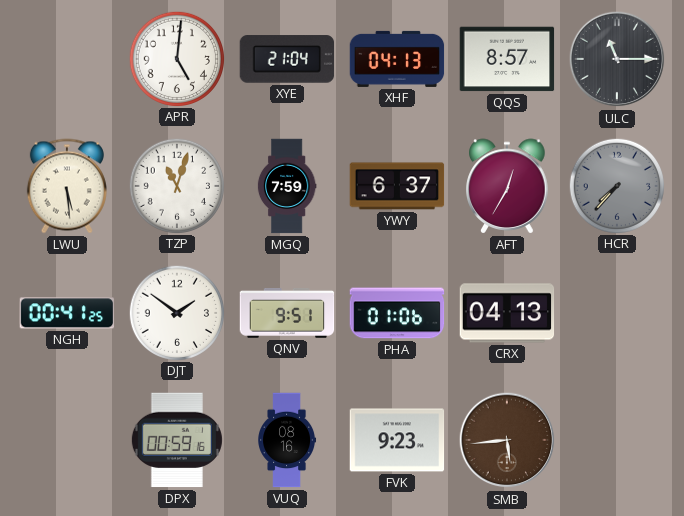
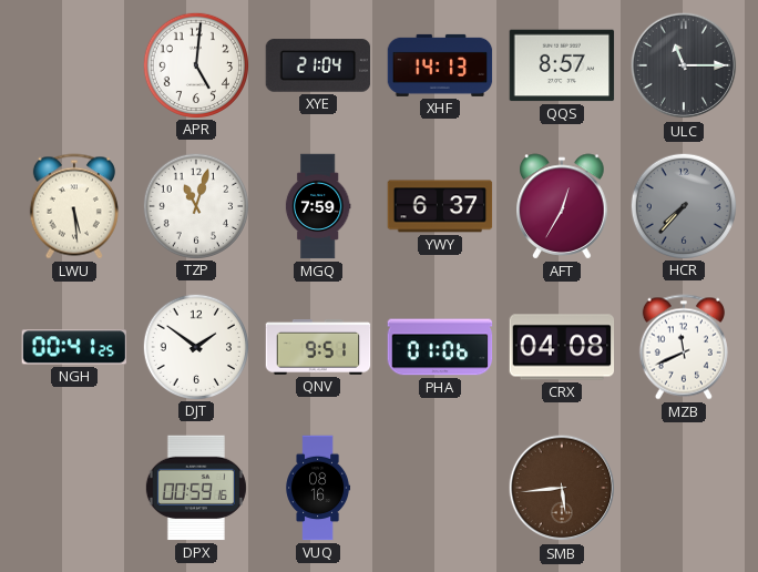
XHF: 04:13 -> 14:13
CRX: 04:13 -> 04:08
MZB: none -> 11:41
FVK: 9:23 -> none
